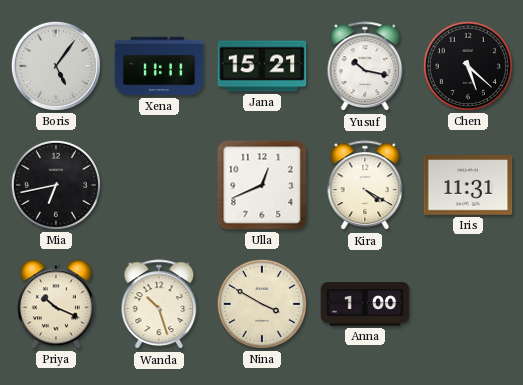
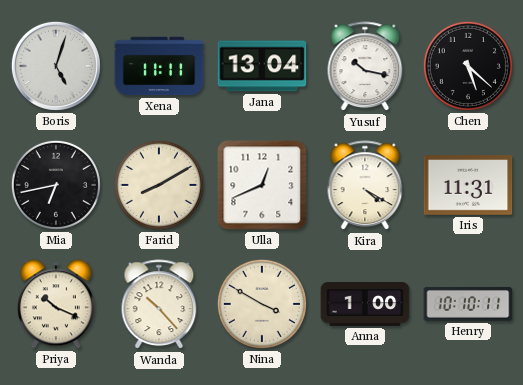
Boris: 5:06 -> 5:03
Jana: 15:21 -> 13:04
Farid: none -> 8:10
Wanda: 10:27 -> 10:23
Henry: none -> 10:10
